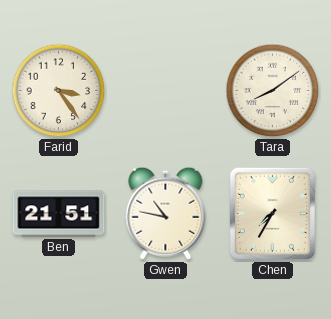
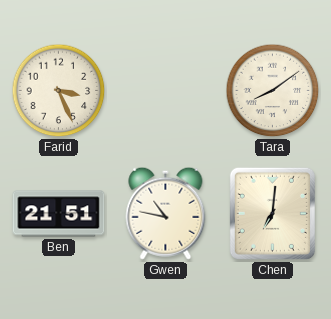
Farid: 3:24 -> 3:26
Chen: 7:35 -> 7:01
